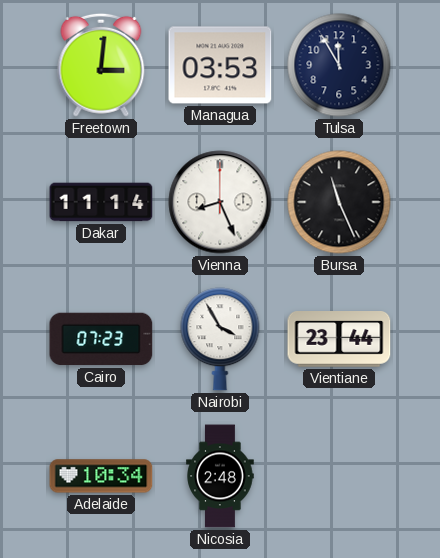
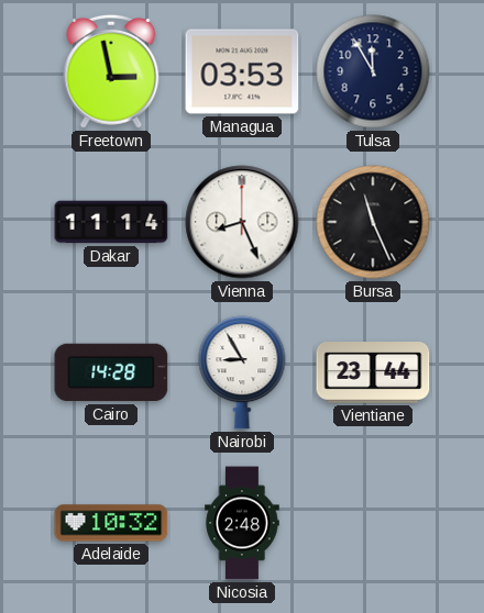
Freetown: 3:01 -> 2:58
Cairo: 07:23 -> 14:28
Nairobi: 3:55 -> 8:55
Adelaide: 10:34 -> 10:32
